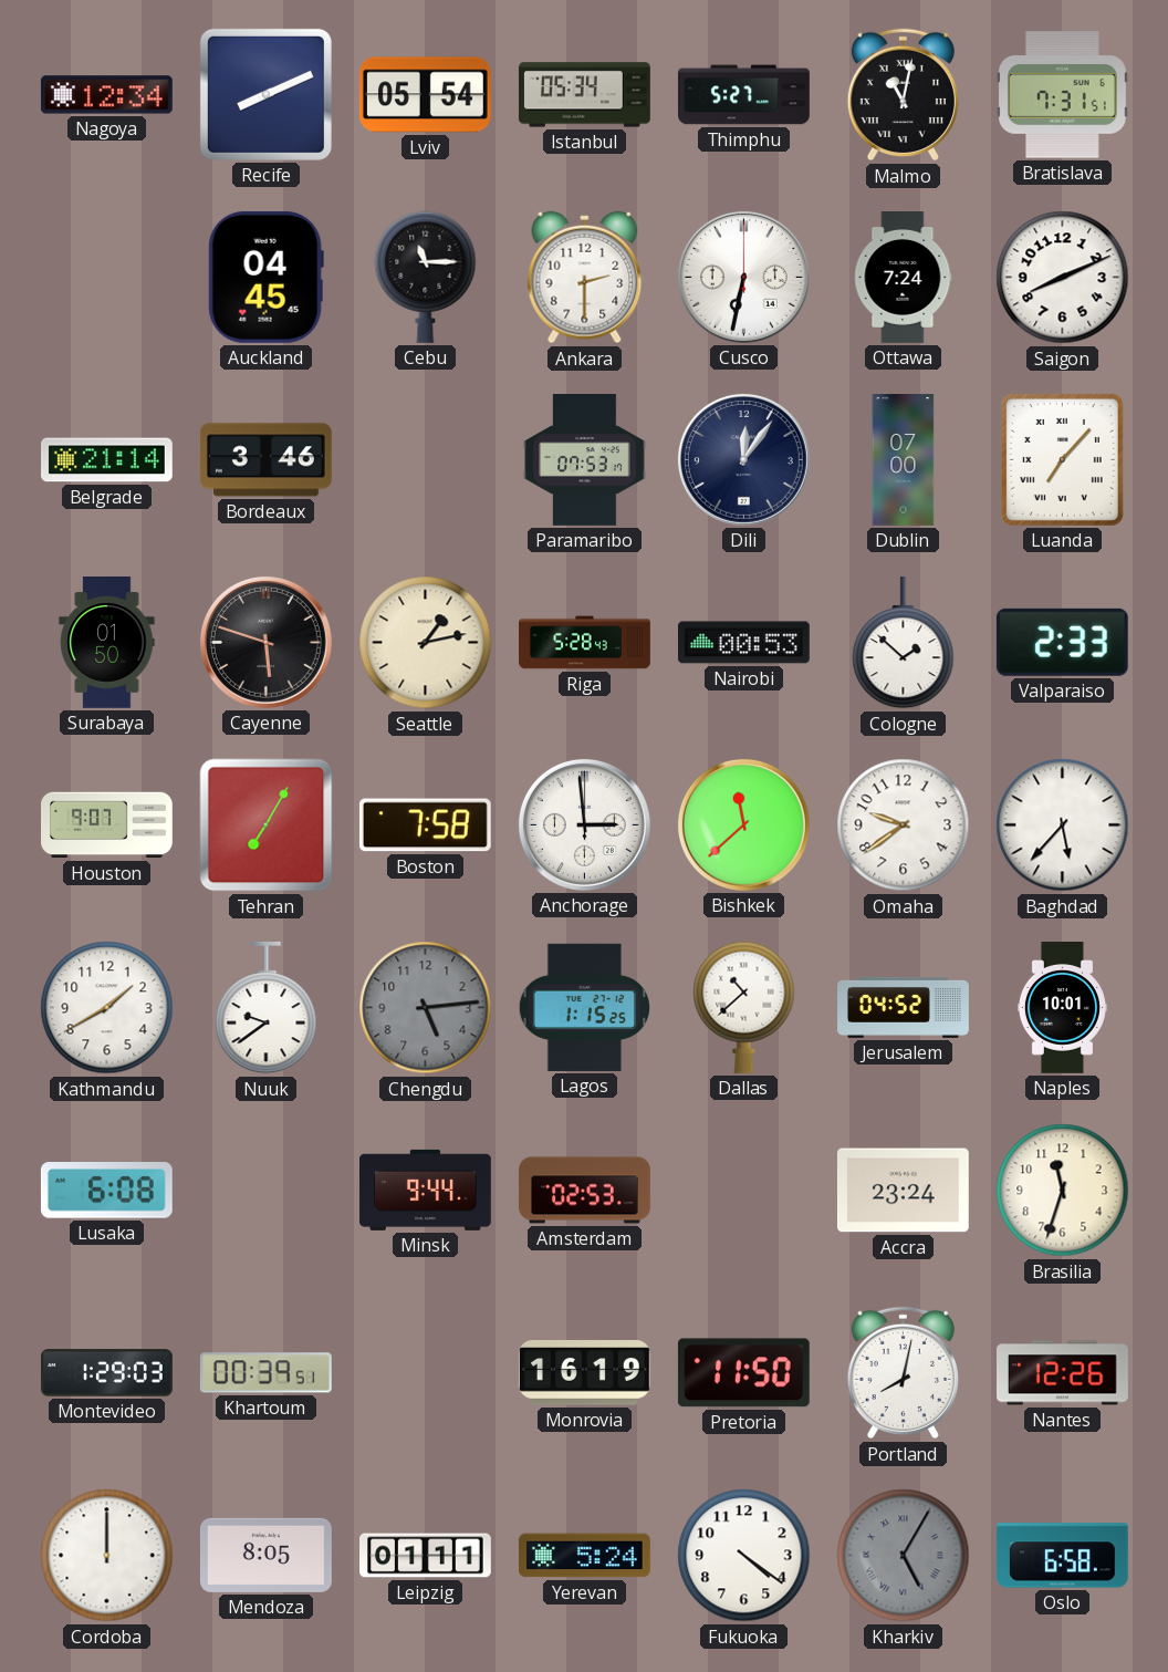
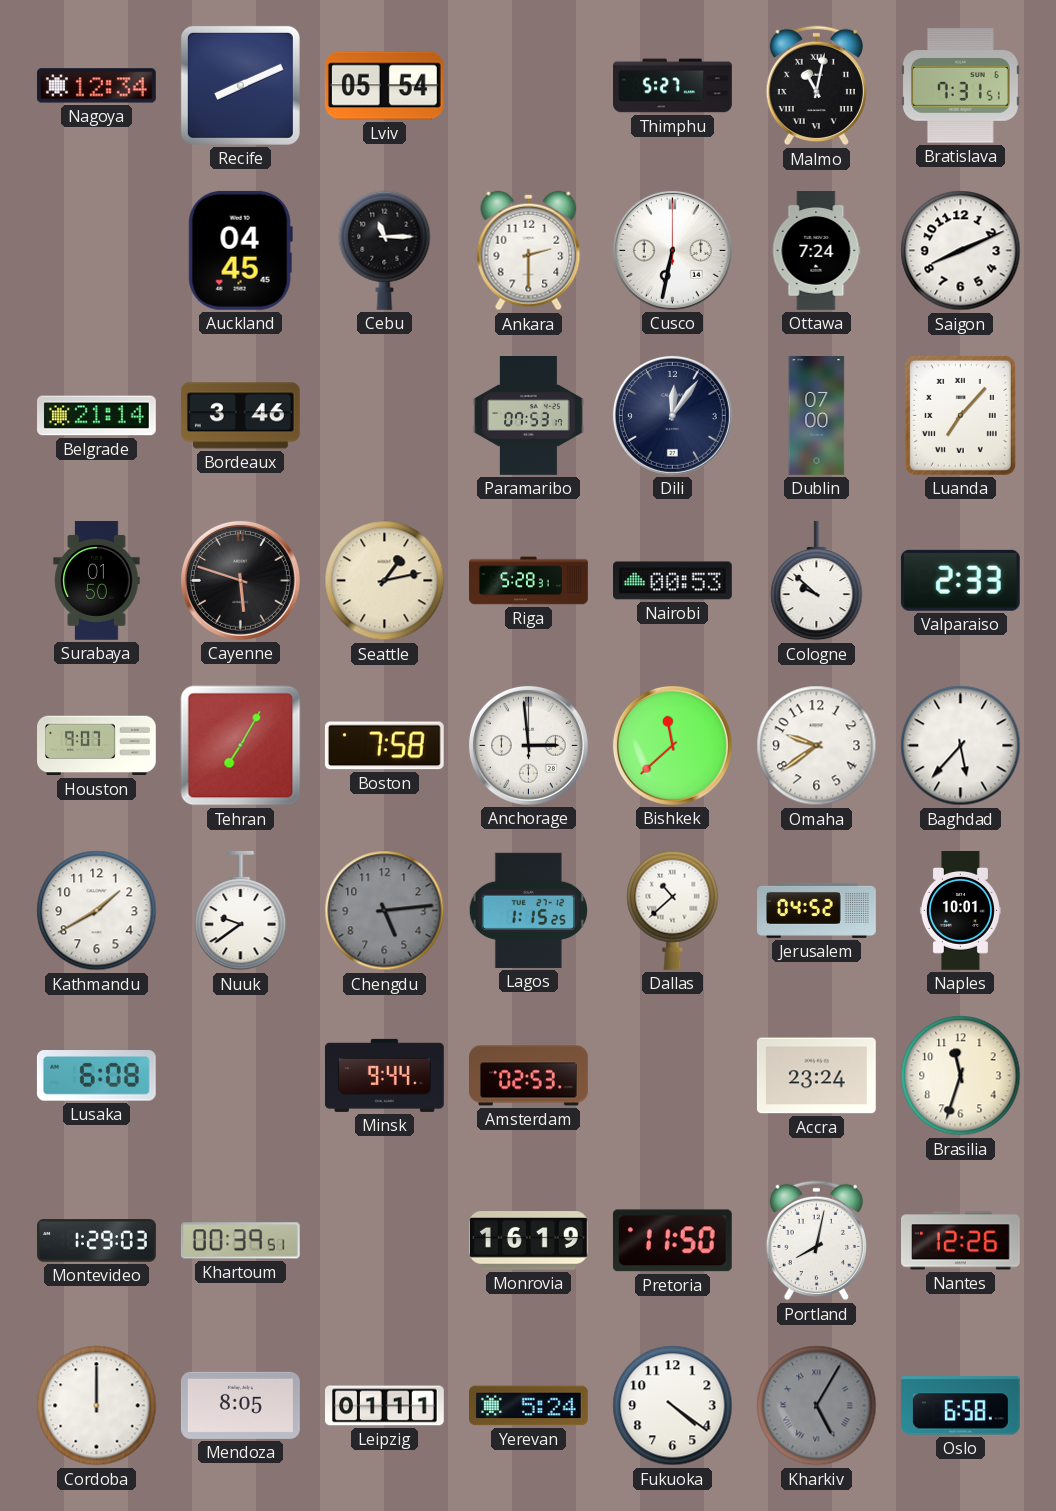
Istanbul: 05:34 -> none
Riga: 5:28:43 -> 5:28:31
Cologne: 1:52 -> 9:52
